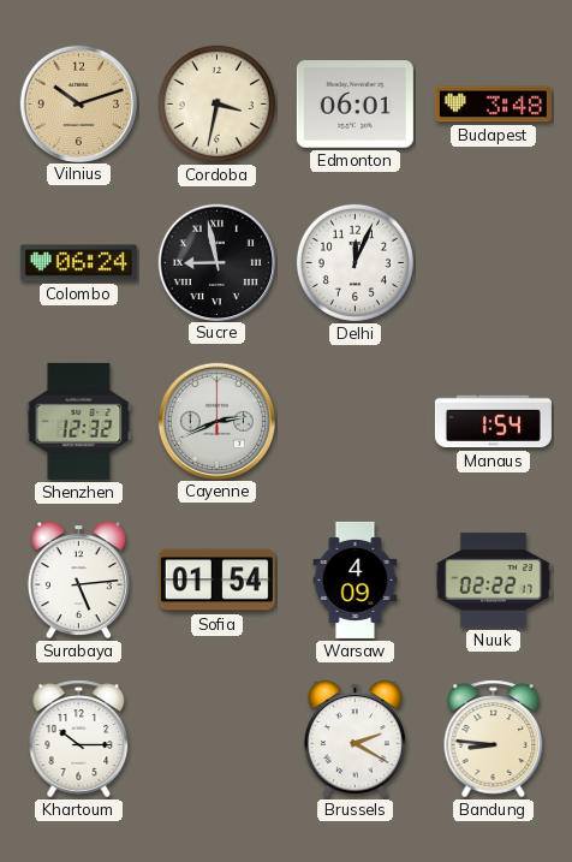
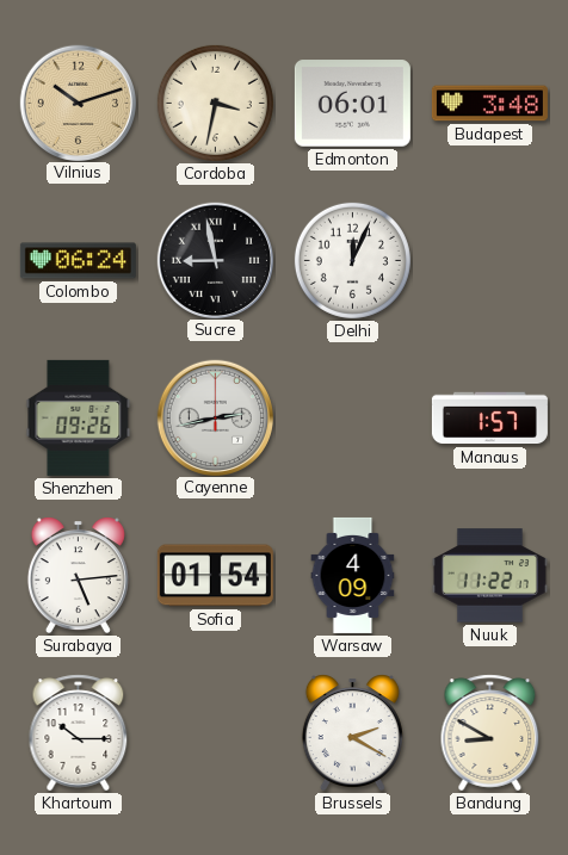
Shenzhen: 12:32 -> 09:26
Cayenne: 2:41 -> 2:43
Manaus: 1:54 -> 1:57
Nuuk: 02:22 -> 11:22
Bandung: 8:46 -> 8:50
